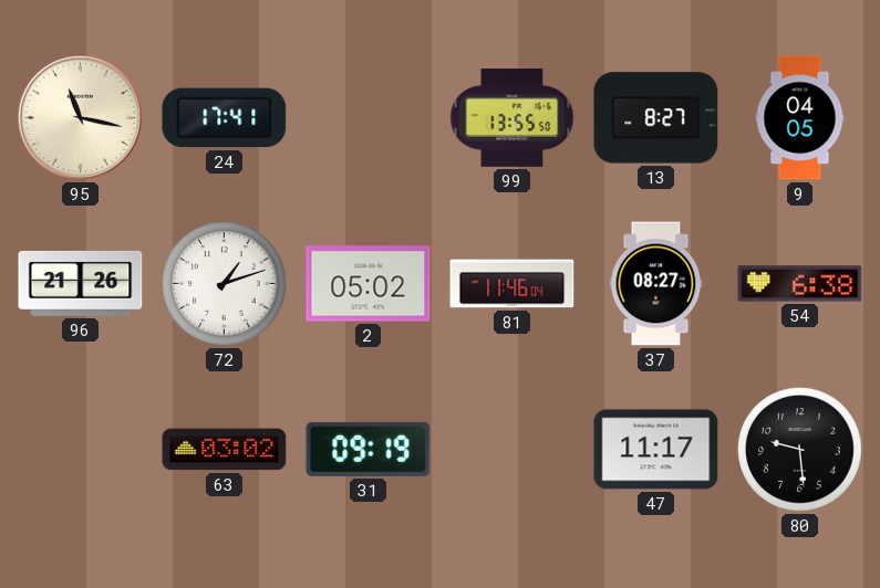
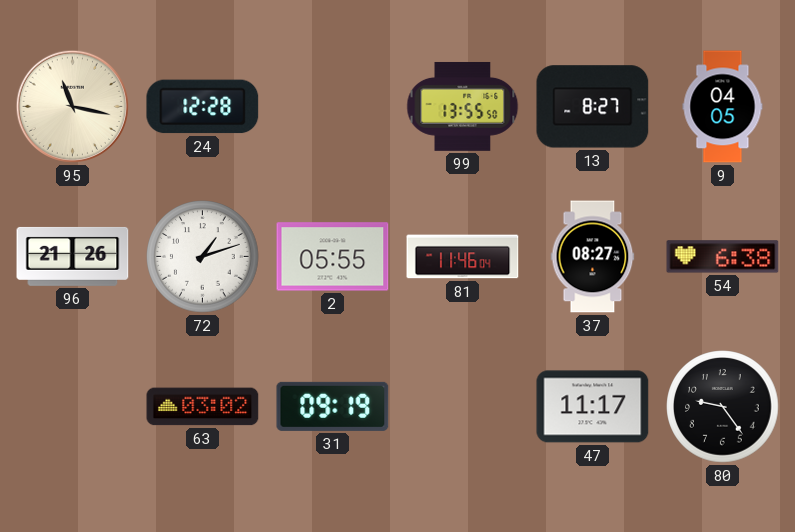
24: 17:41 -> 12:28
2: 05:02 -> 05:55
80: 9:29 -> 9:24
